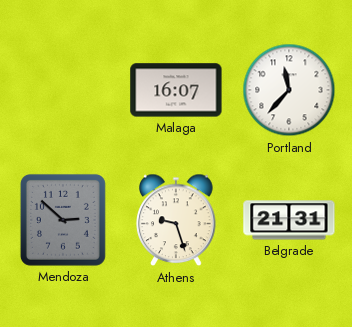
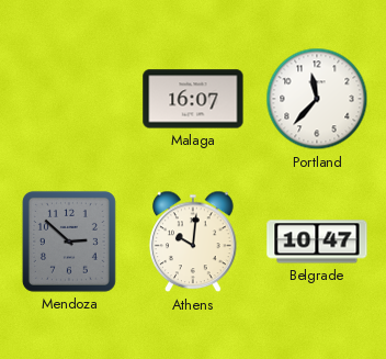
Athens: 9:27 -> 10:01
Belgrade: 21:31 -> 10:47
